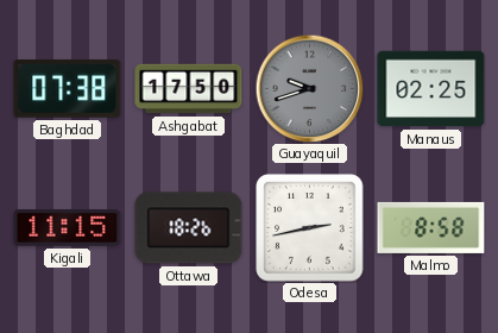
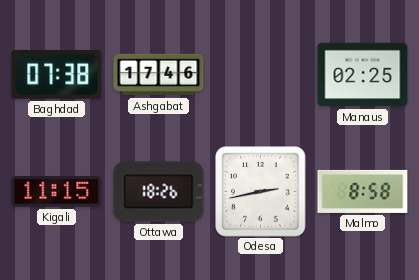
Ashgabat: 17:50 -> 17:46
Guayaquil: 9:42 -> none
